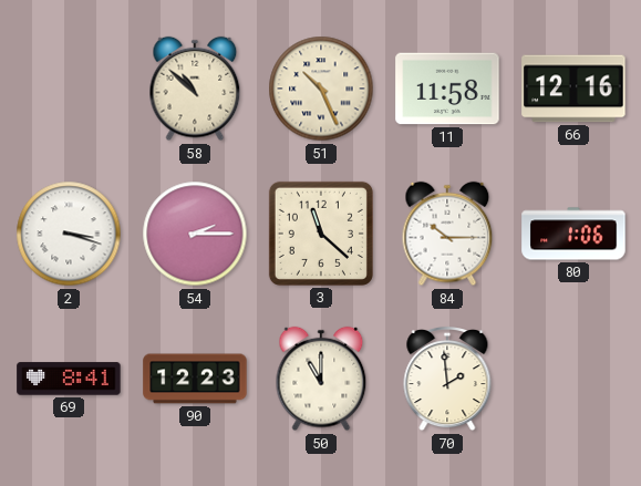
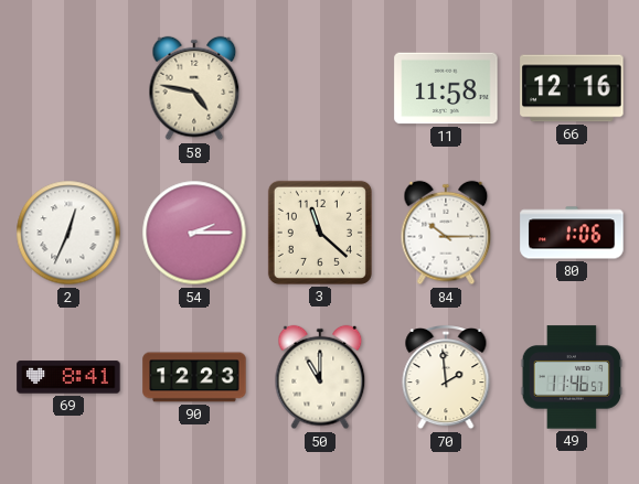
58: 10:52 -> 4:47
51: 10:26 -> none
2: 3:18 -> 12:34
49: none -> 11:46
